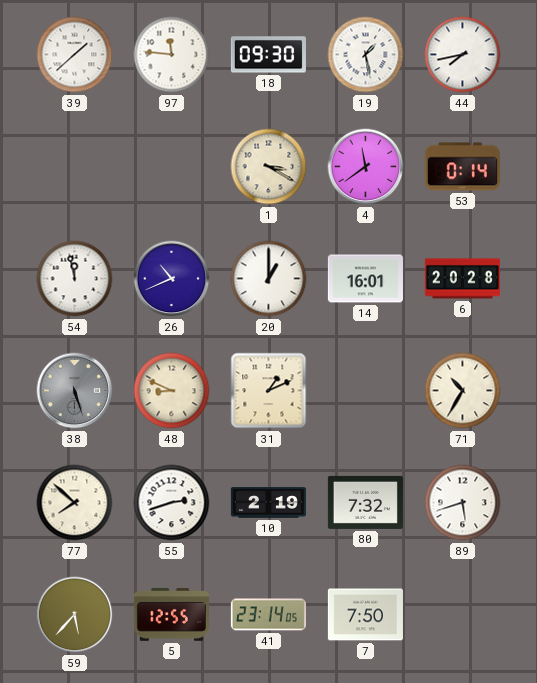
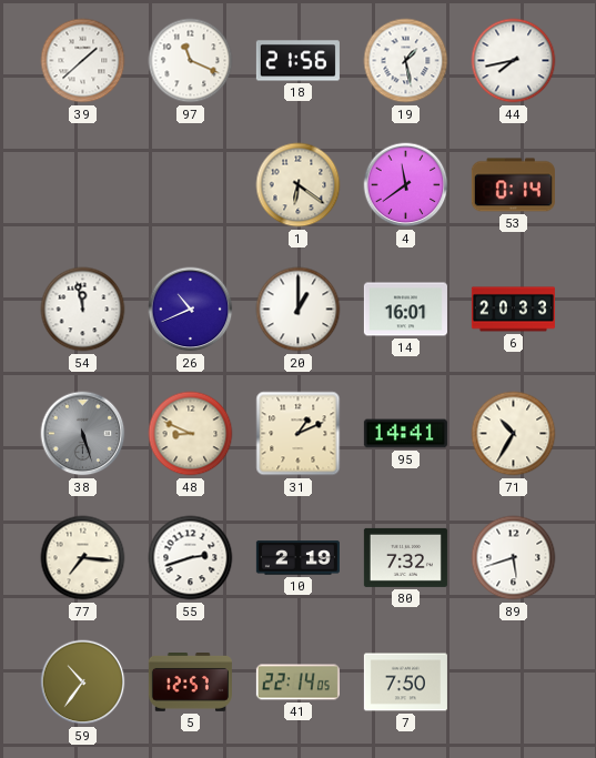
97: 11:46 -> 11:19
18: 09:30 -> 21:56
1: 3:20 -> 6:21
6: 20:28 -> 20:33
95: none -> 14:41
77: 7:52 -> 7:16
59: 5:37 -> 10:36
5: 12:55 -> 12:57
41: 23:14 -> 22:14
